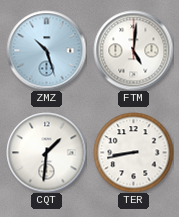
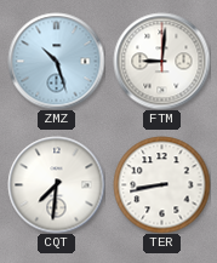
FTM: 5:01 -> 9:01
CQT: 1:31 -> 7:31
